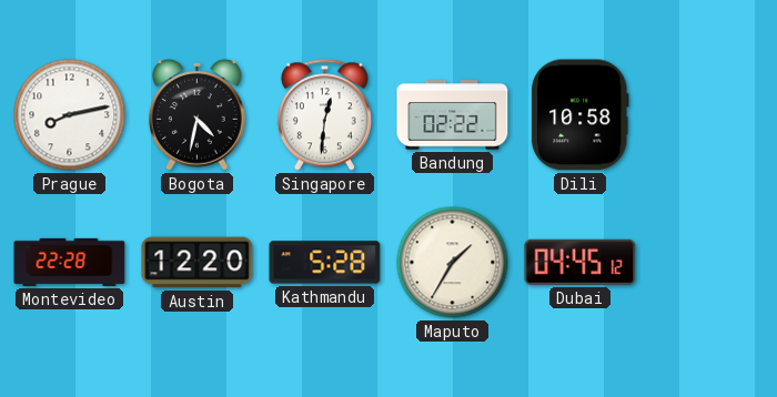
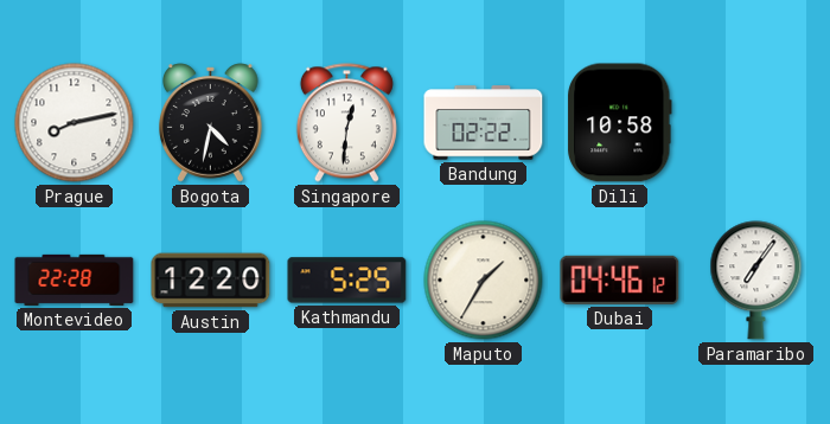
Kathmandu: 5:28 -> 5:25
Dubai: 04:45 -> 04:46
Paramaribo: none -> 7:06
